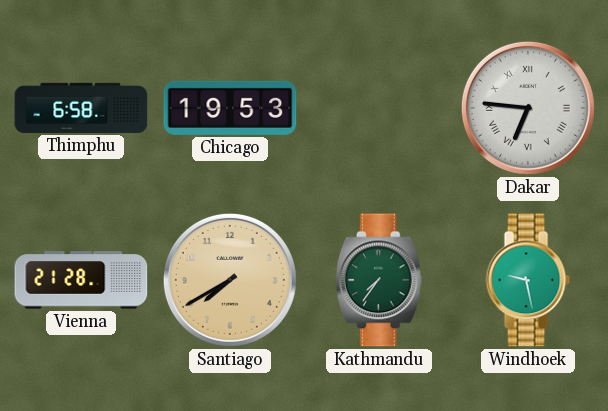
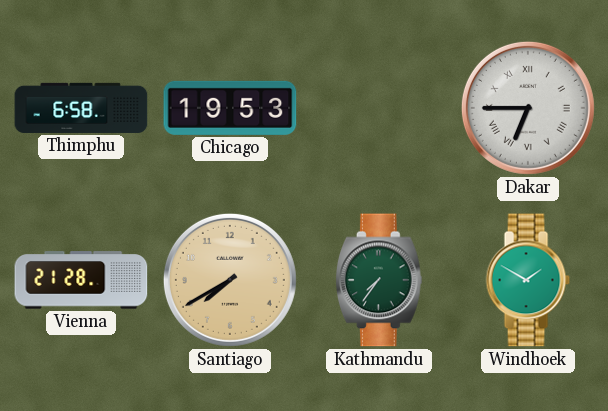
Dakar: 6:46 -> 6:45
Windhoek: 9:28 -> 1:50
